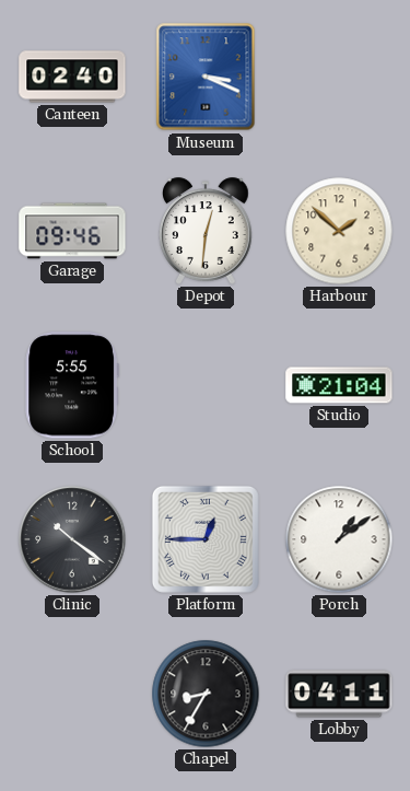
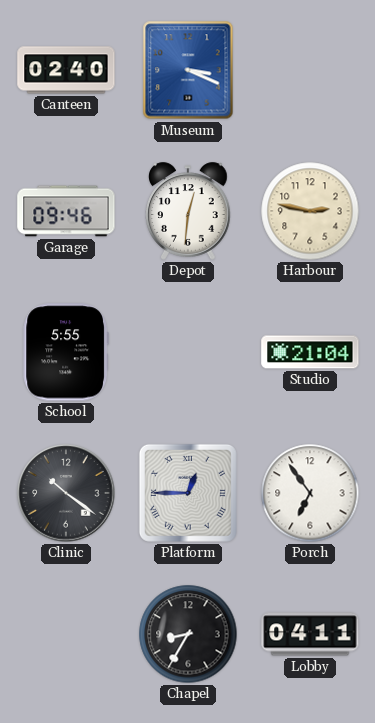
Harbour: 1:52 -> 2:47
Porch: 1:09 -> 6:54
